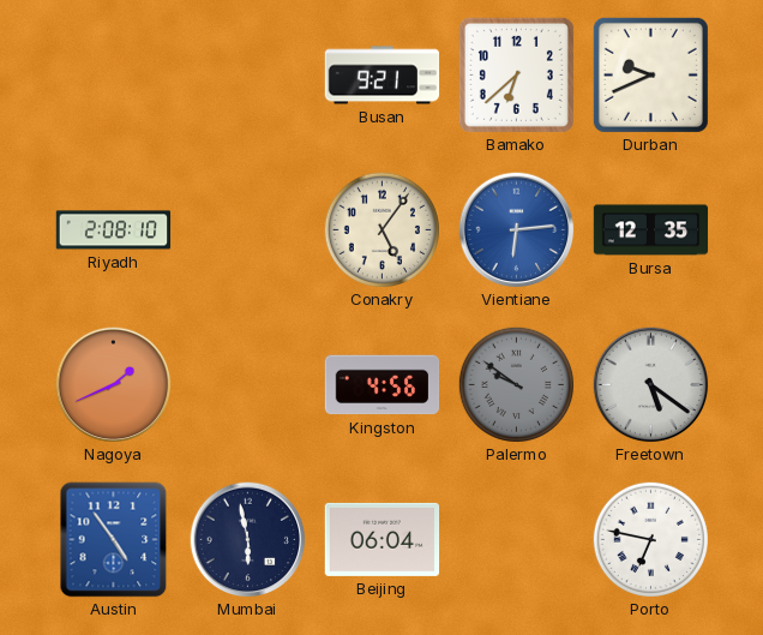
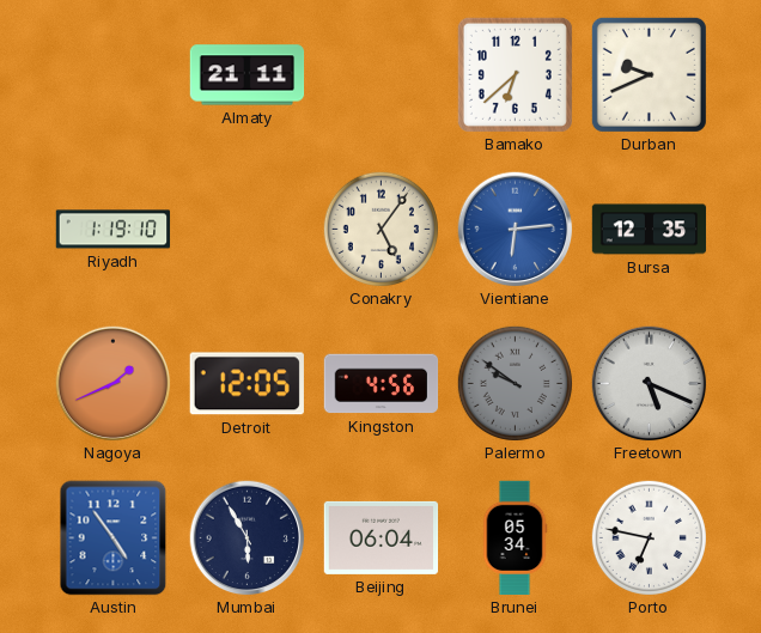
Almaty: none -> 21:11
Busan: 9:21 -> none
Riyadh: 2:08 -> 1:19
Detroit: none -> 12:05
Freetown: 5:21 -> 5:19
Mumbai: 5:58 -> 5:55
Brunei: none -> 05:34
